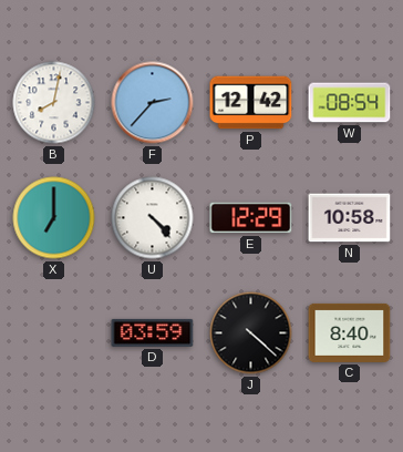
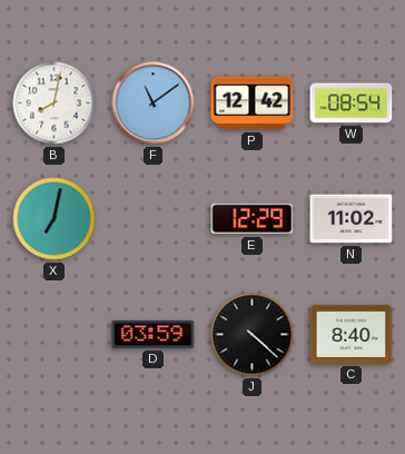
F: 2:37 -> 11:09
X: 7:00 -> 7:02
U: 4:23 -> none
N: 10:58 -> 11:02
